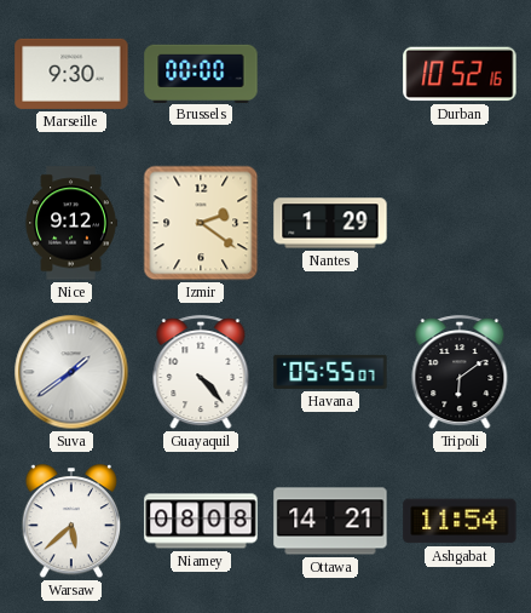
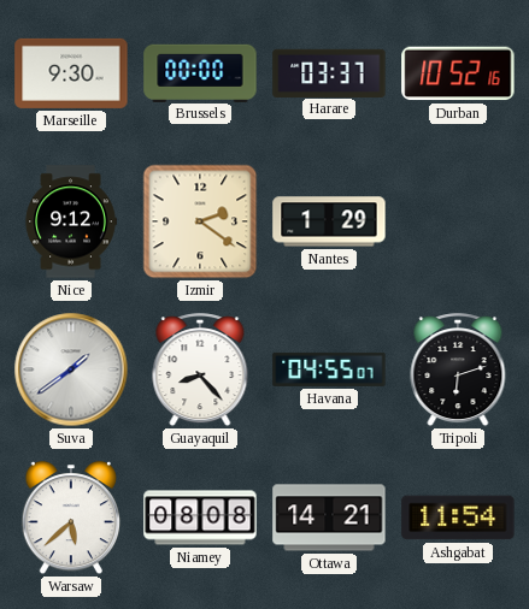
Harare: none -> 03:37
Guayaquil: 4:23 -> 8:23
Havana: 05:55 -> 04:55
Tripoli: 6:09 -> 6:12
